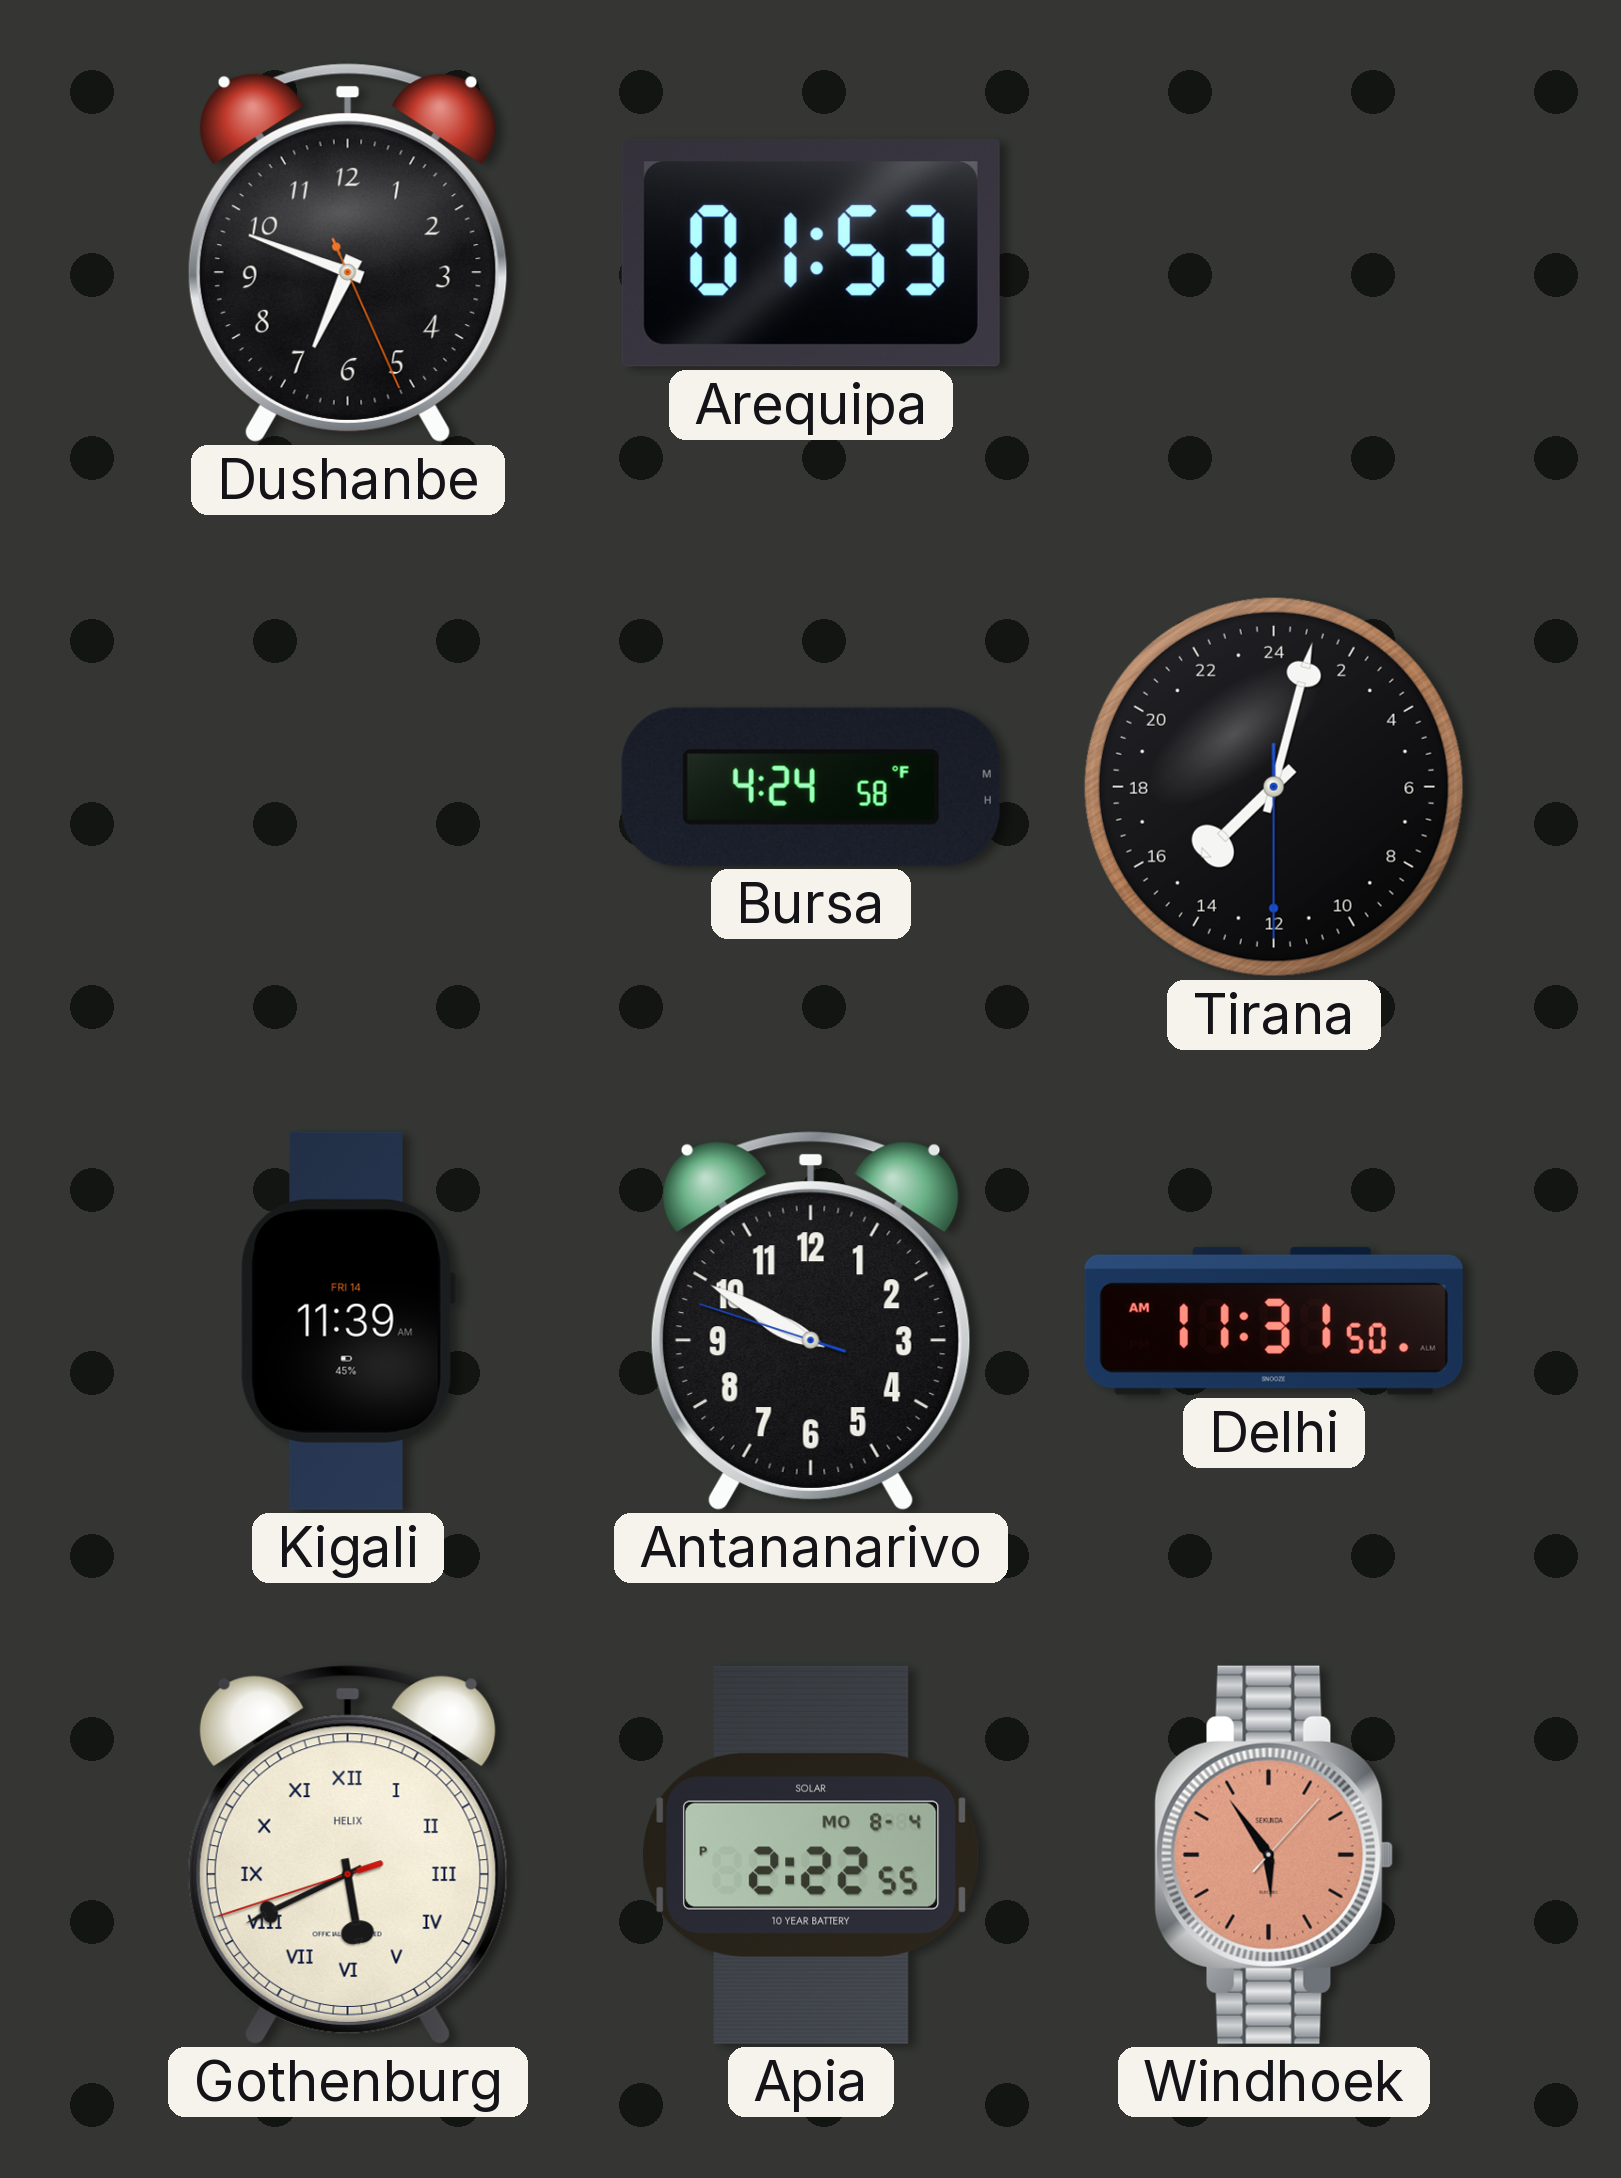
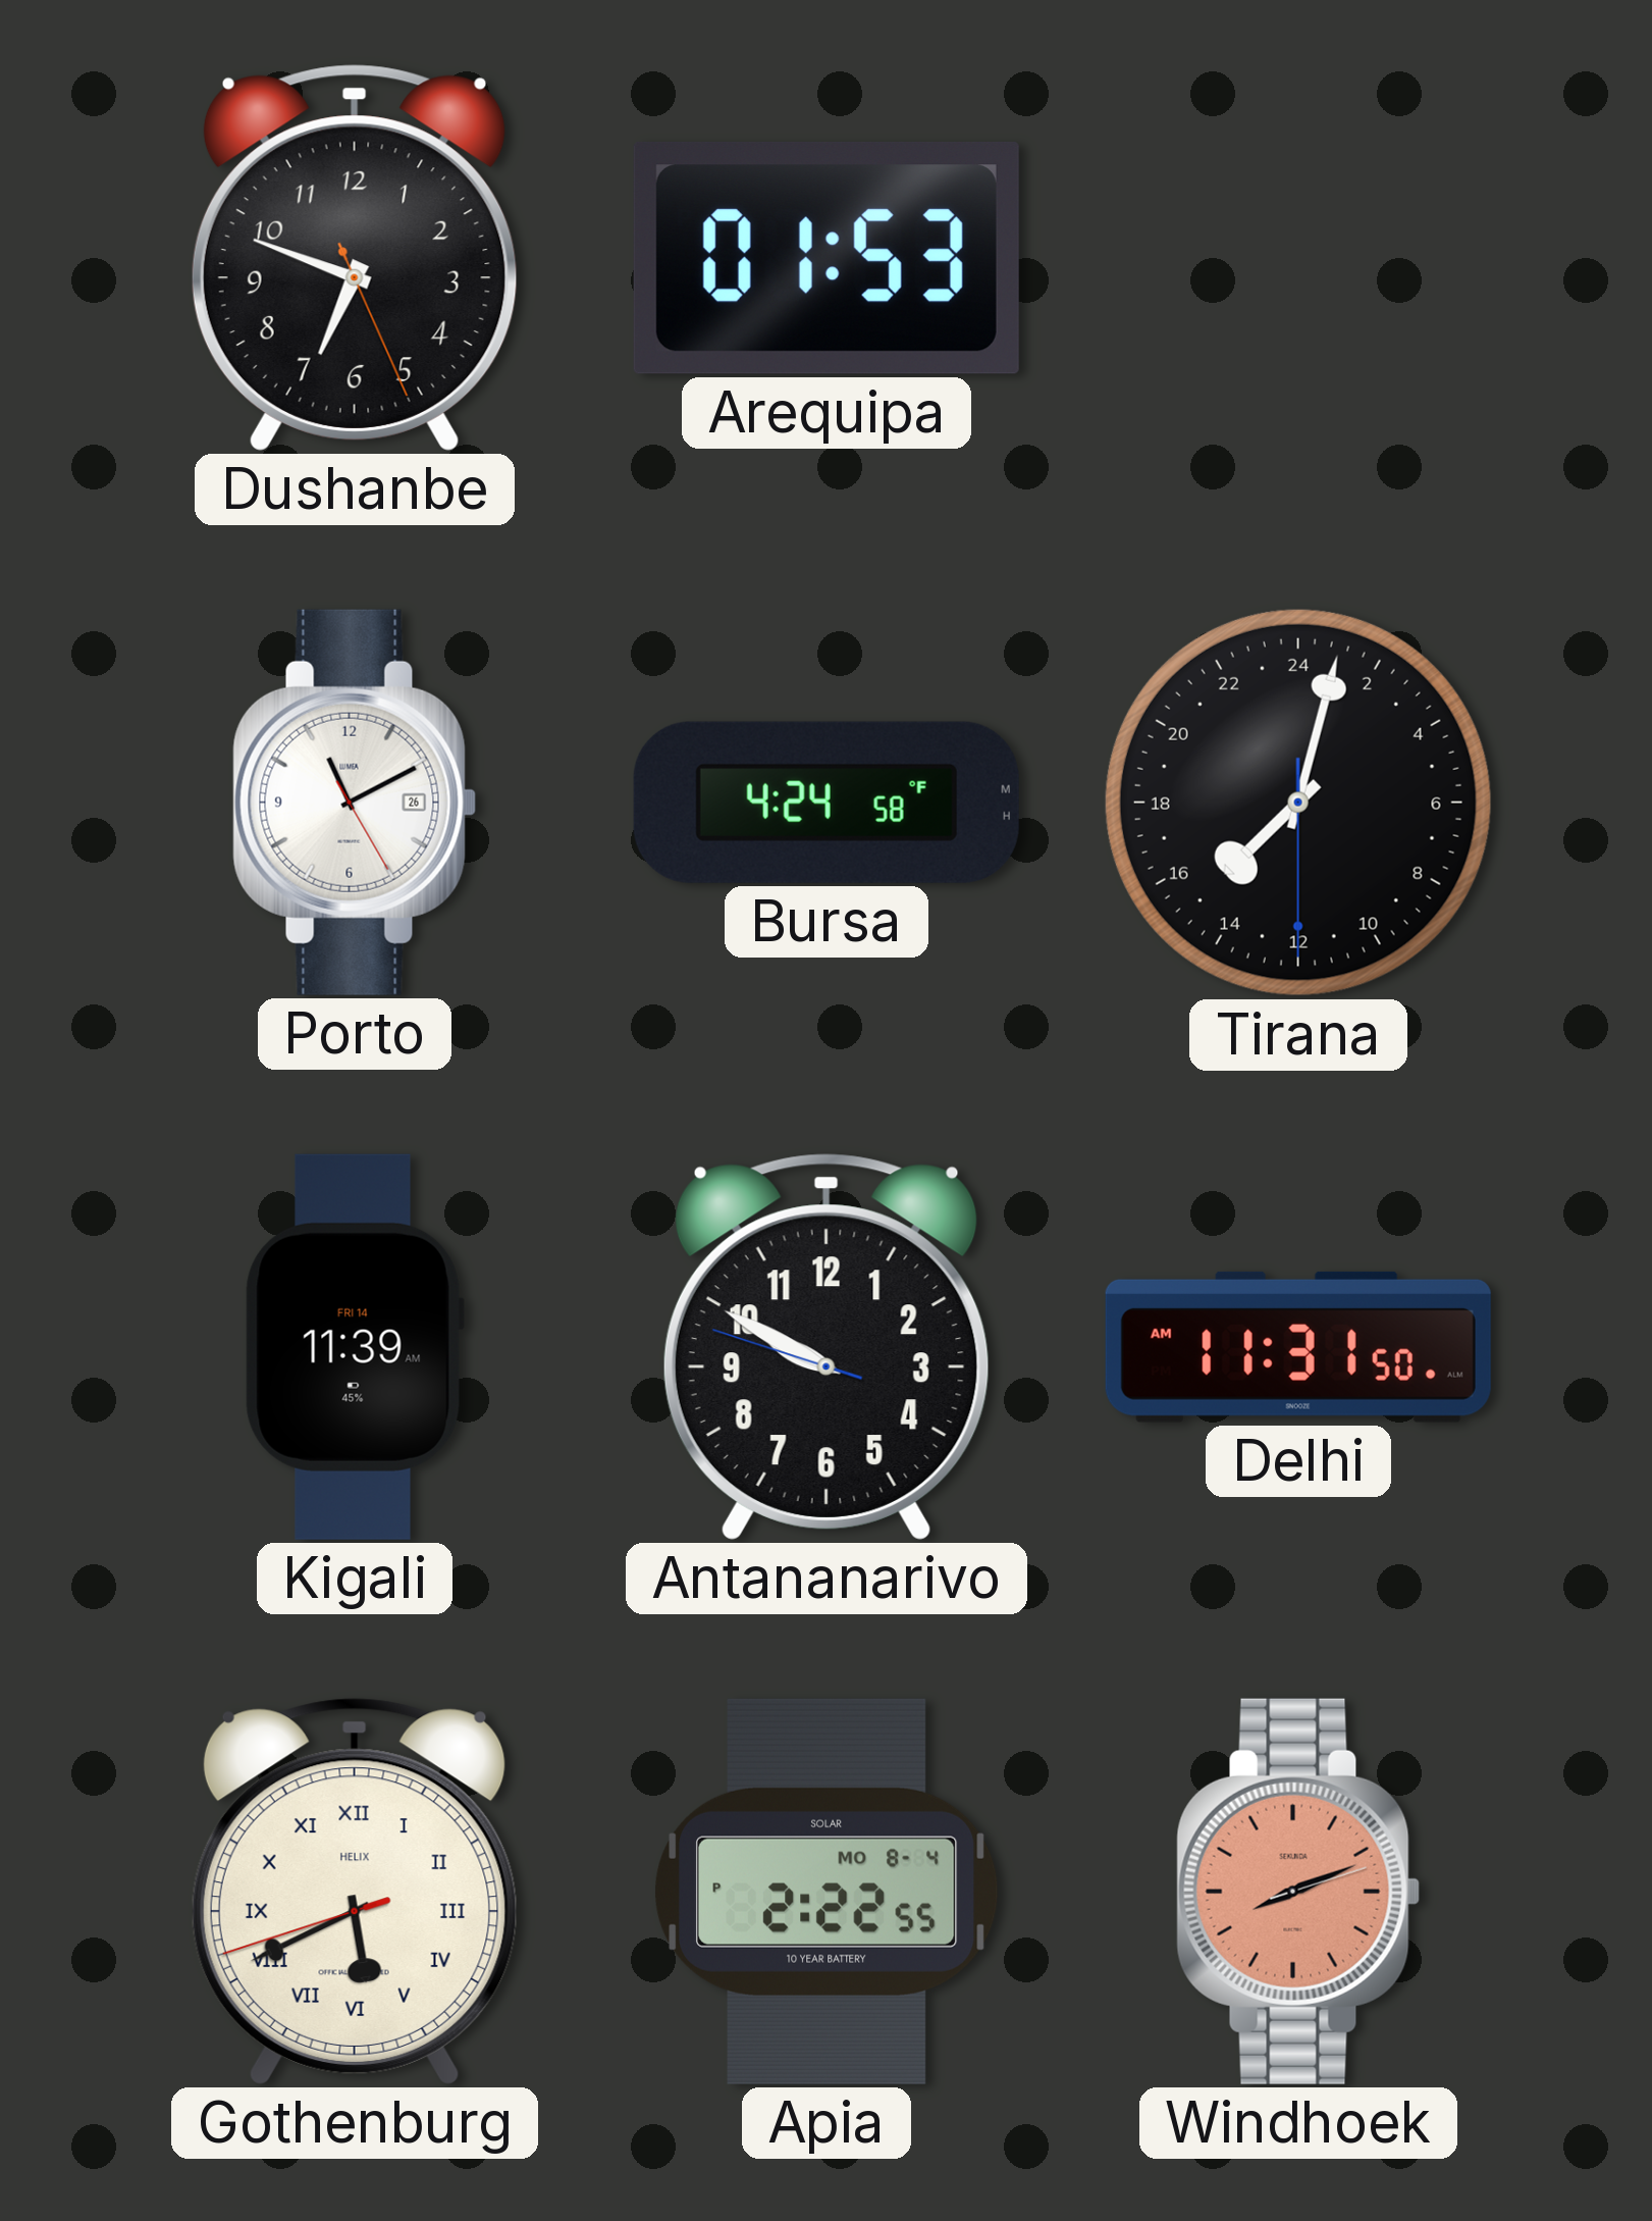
Porto: none -> 11:10
Windhoek: 5:54 -> 8:11
